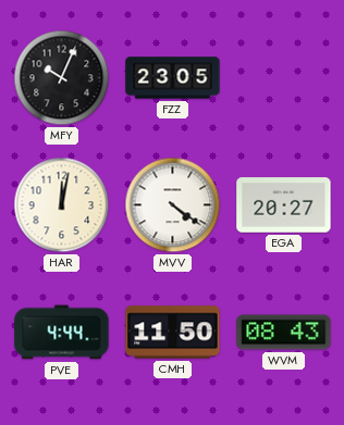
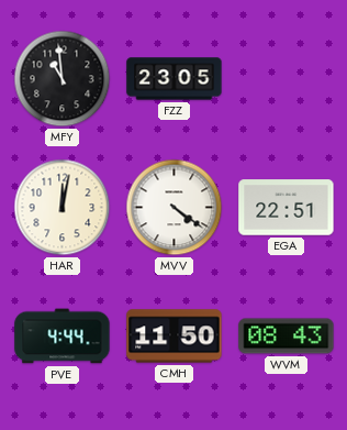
MFY: 10:04 -> 10:59
EGA: 20:27 -> 22:51
